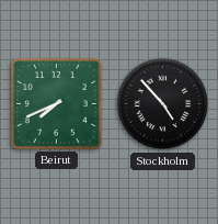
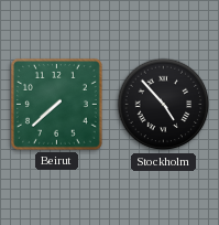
Beirut: 7:41 -> 7:38
